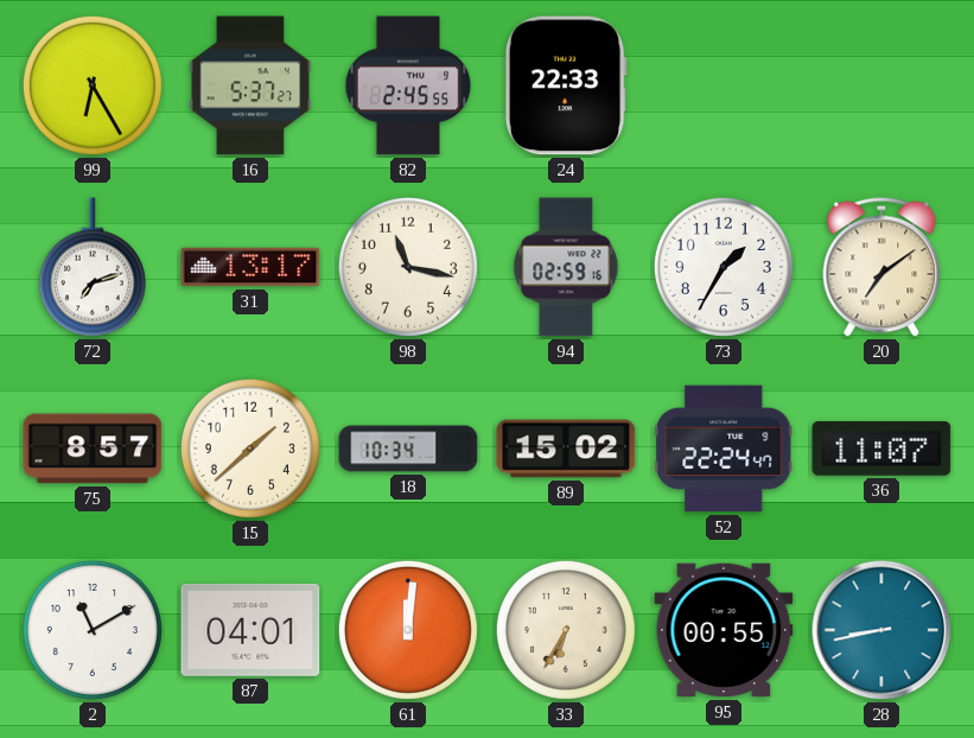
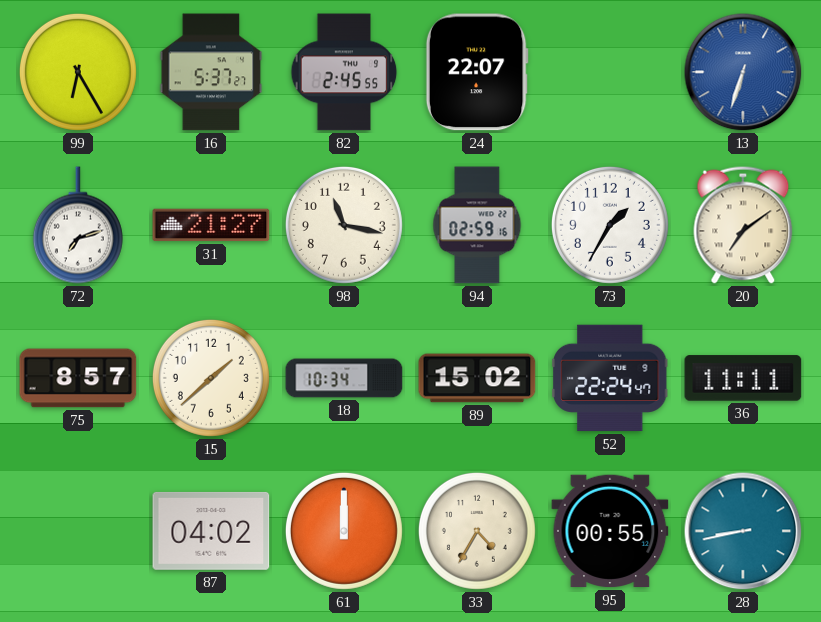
24: 22:33 -> 22:07
13: none -> 6:33
31: 13:17 -> 21:27
36: 11:07 -> 11:11
2: 11:10 -> none
87: 04:01 -> 04:02
61: 12:01 -> 12:00
33: 6:35 -> 4:35
